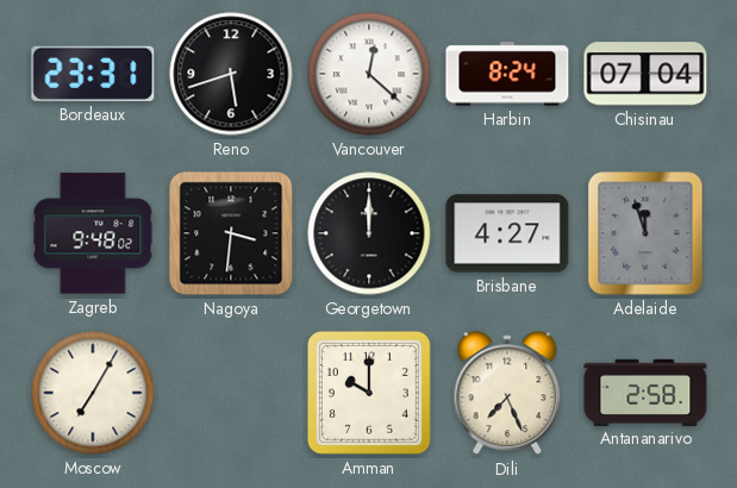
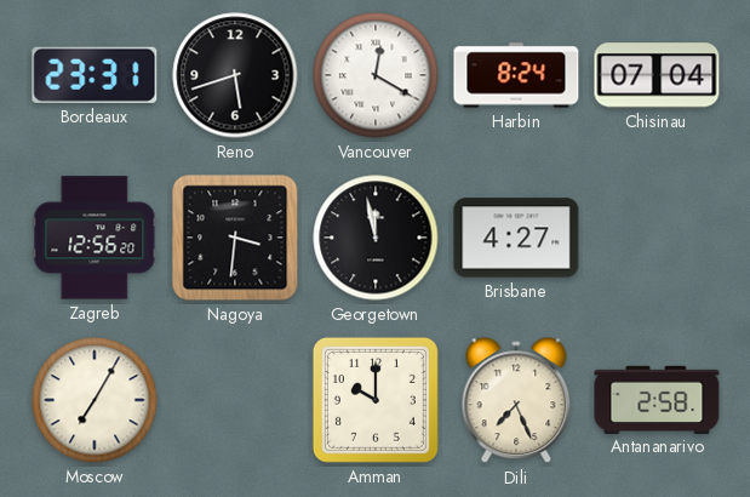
Vancouver: 12:22 -> 12:20
Zagreb: 9:48 -> 12:56
Georgetown: 12:00 -> 11:58
Adelaide: 11:57 -> none
